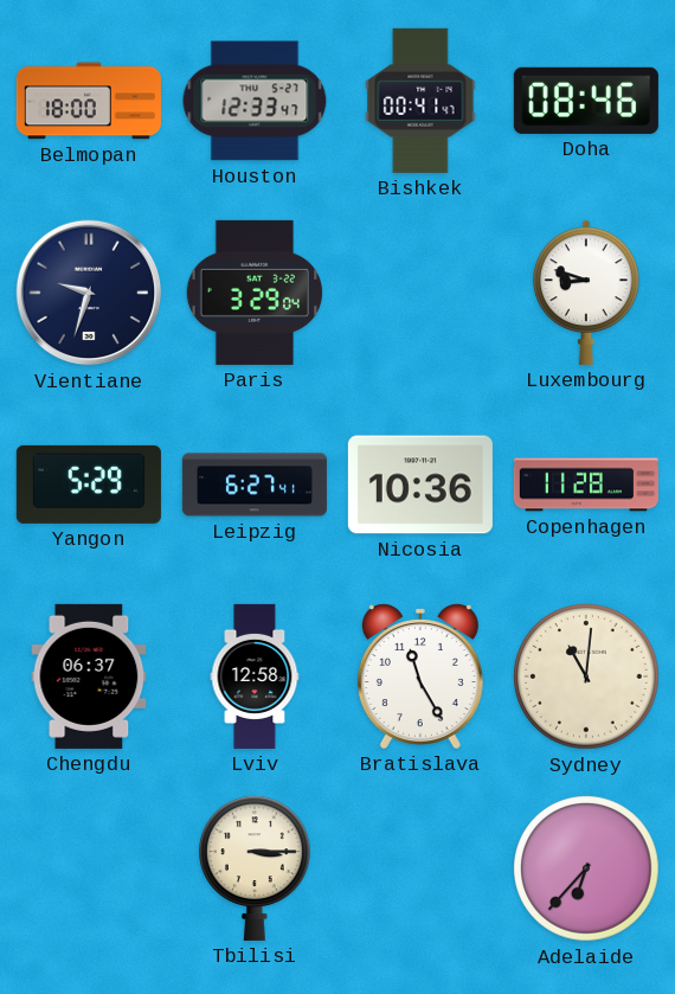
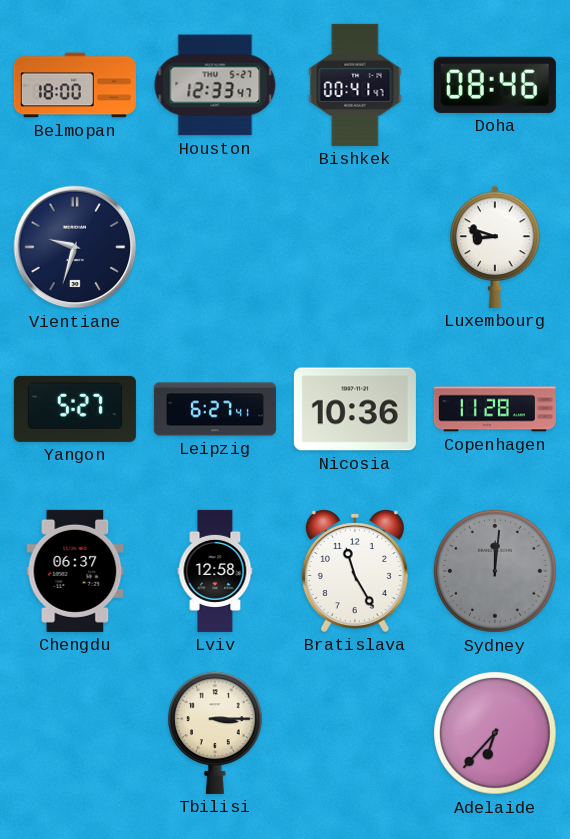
Paris: 3:29 -> none
Yangon: 5:29 -> 5:27
Sydney: 11:01 -> 12:01
Sydney dial: cream -> grey
